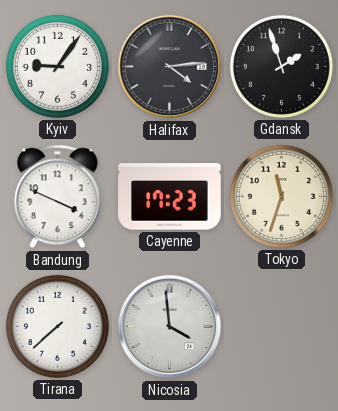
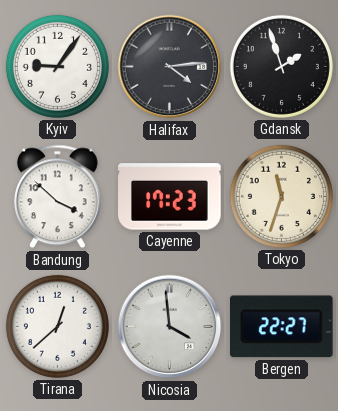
Bandung: 3:49 -> 3:52
Tirana: 7:38 -> 12:38
Bergen: none -> 22:27
